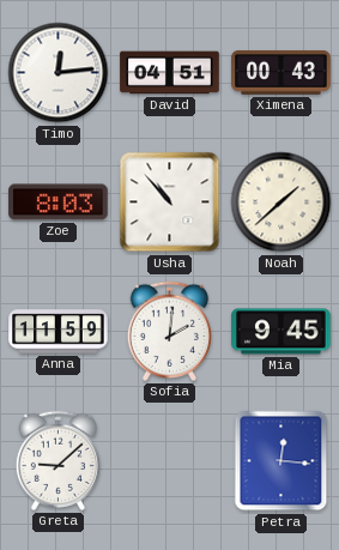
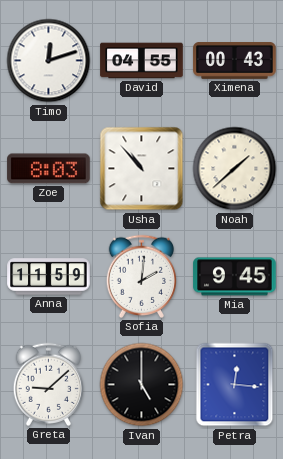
Timo: 12:14 -> 12:12
David: 04:51 -> 04:55
Ivan: none -> 5:00
